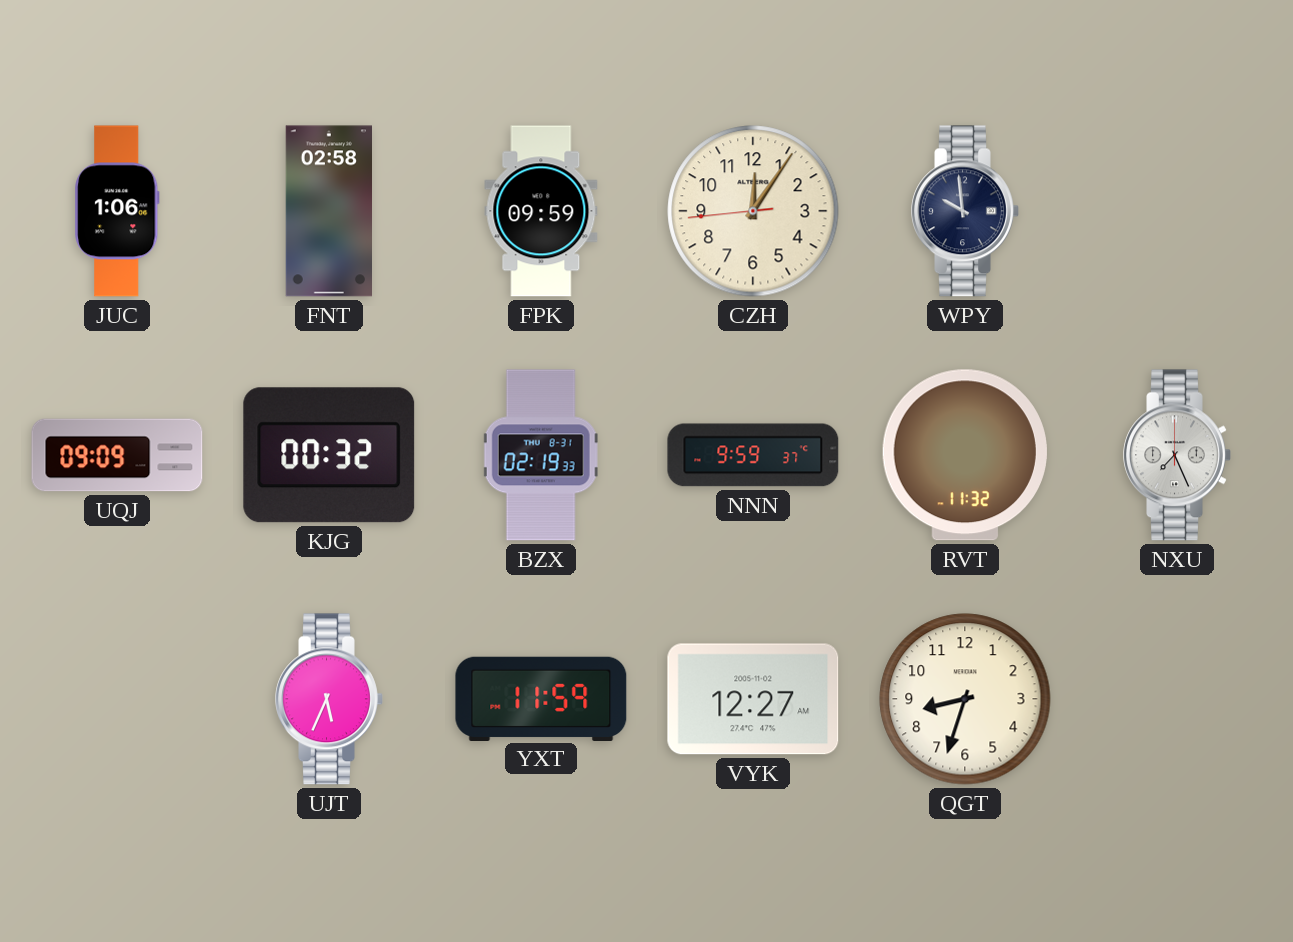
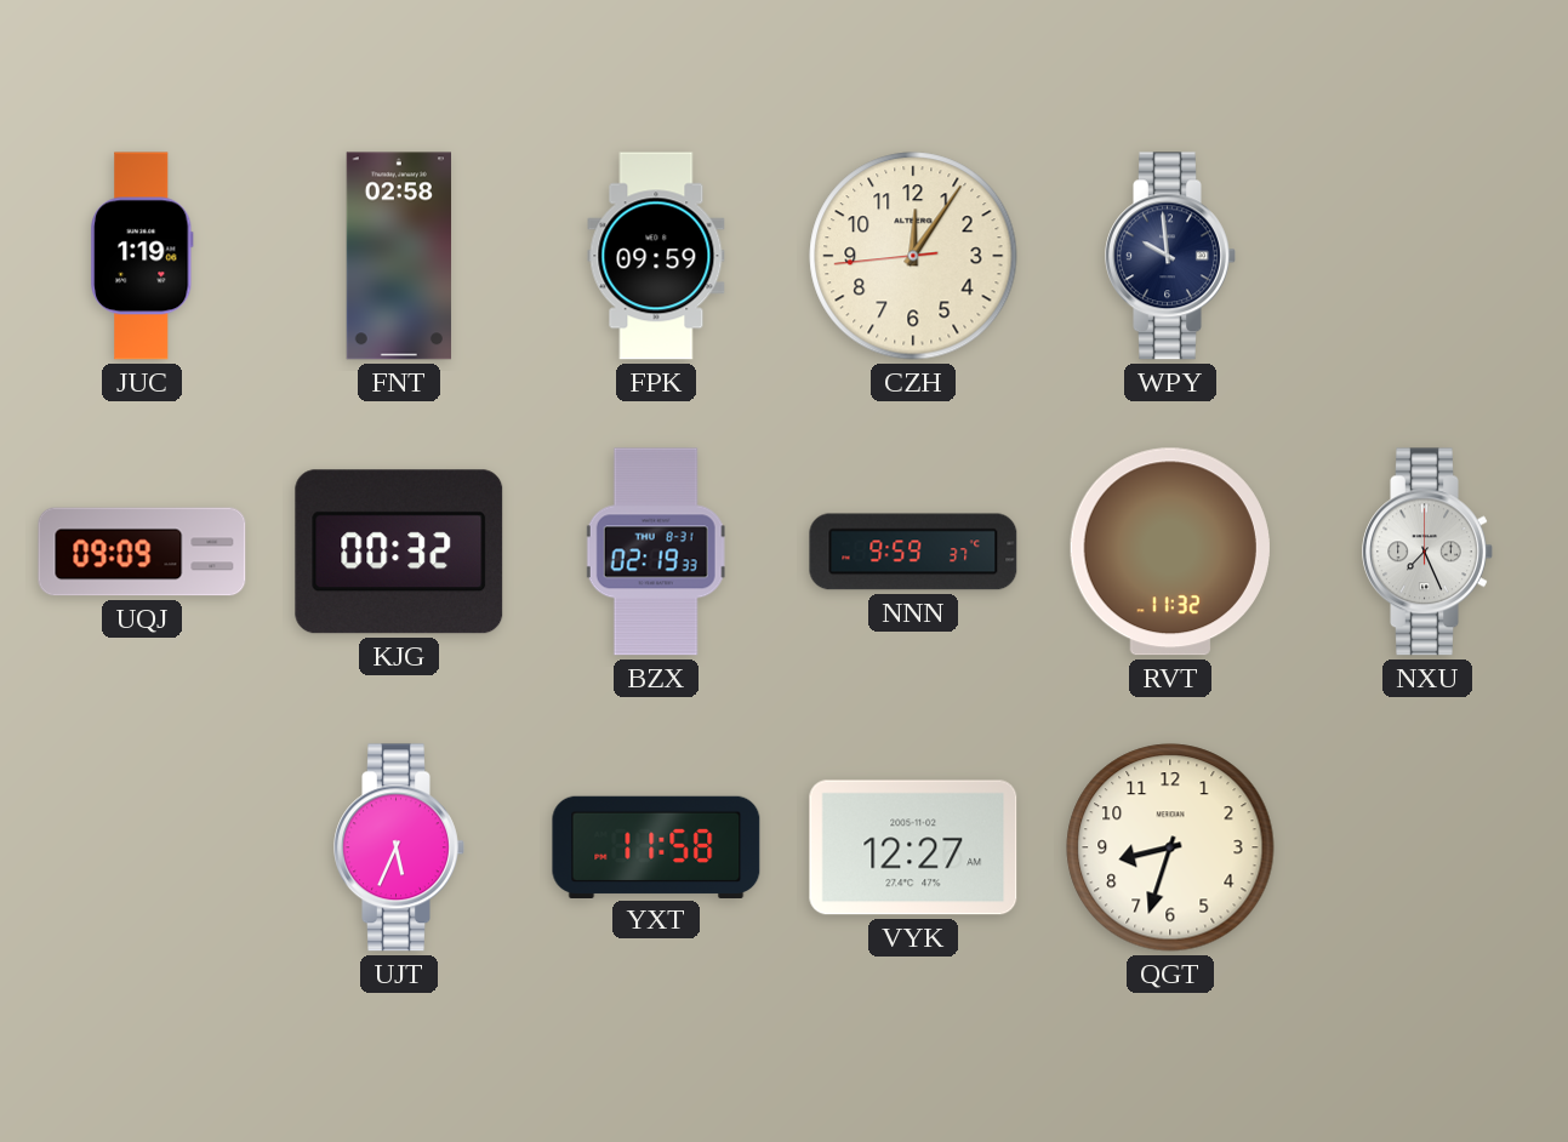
JUC: 1:06 -> 1:19
YXT: 11:59 -> 11:58
